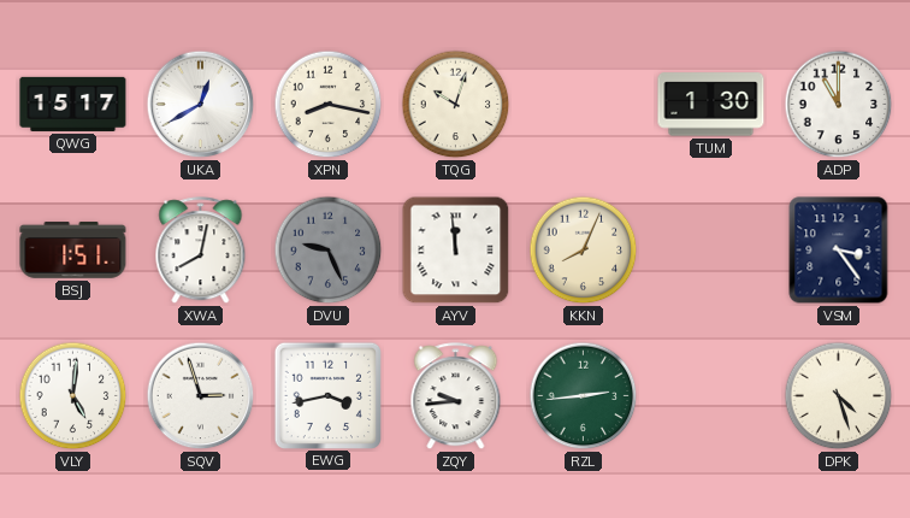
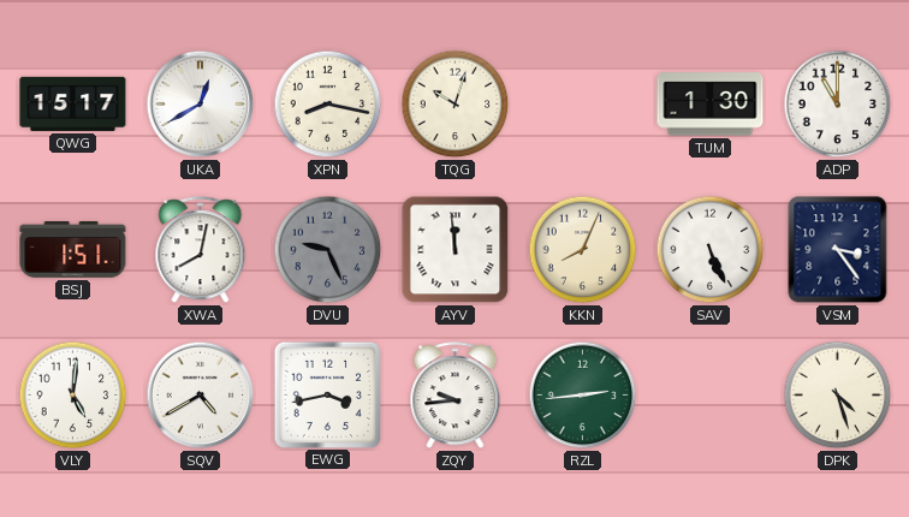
SAV: none -> 5:26
SQV: 2:57 -> 4:40
